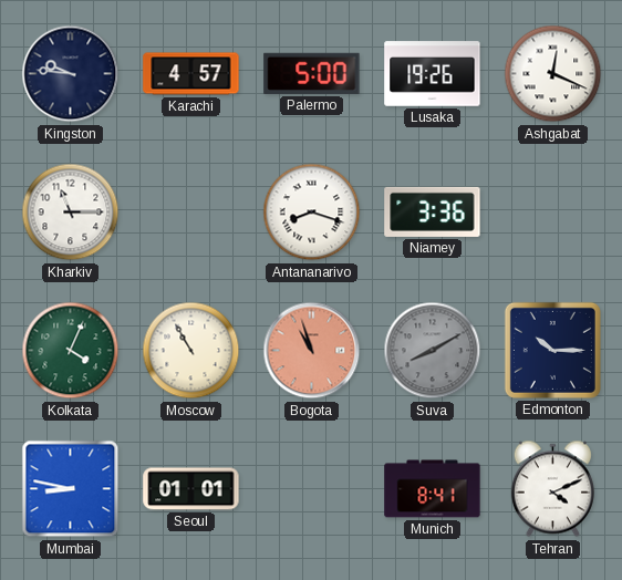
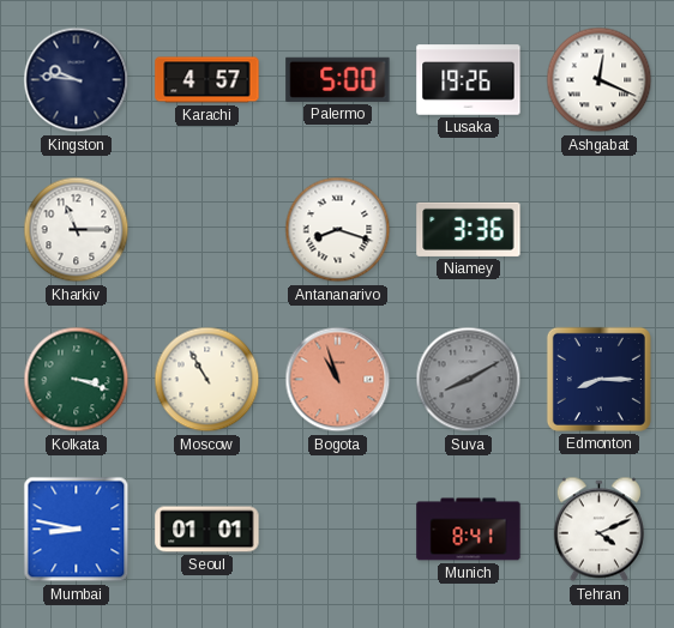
Kolkata: 4:04 -> 3:18
Edmonton: 10:15 -> 8:15
